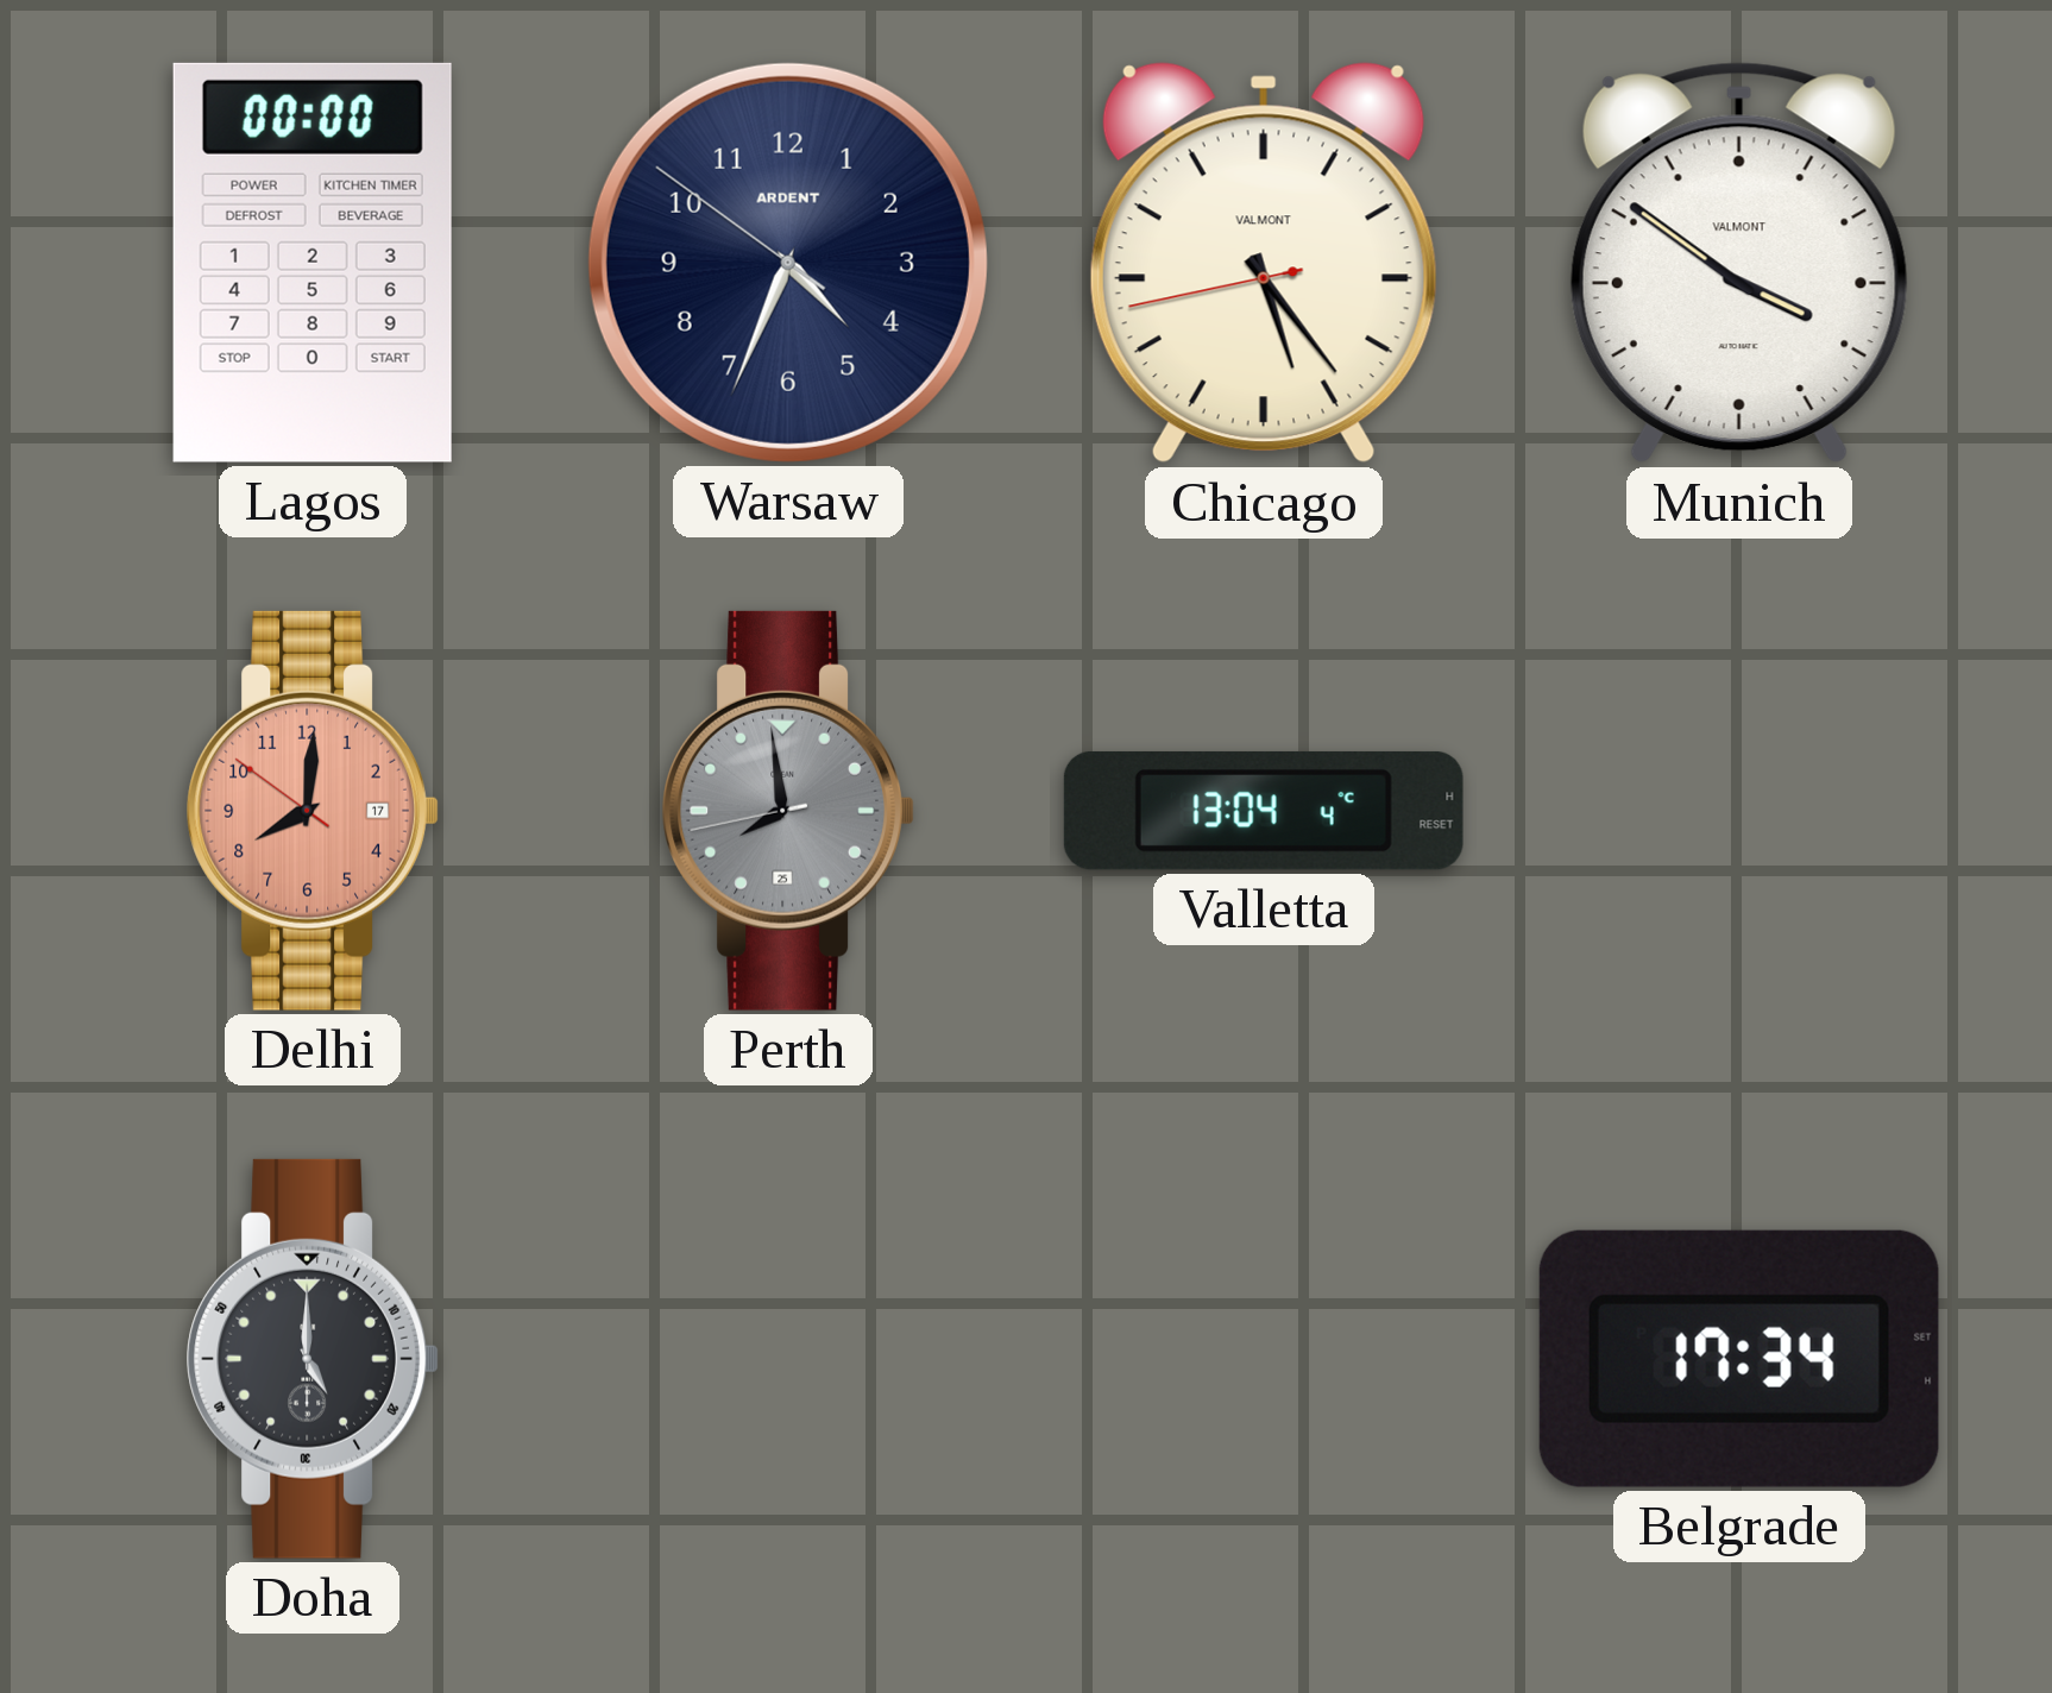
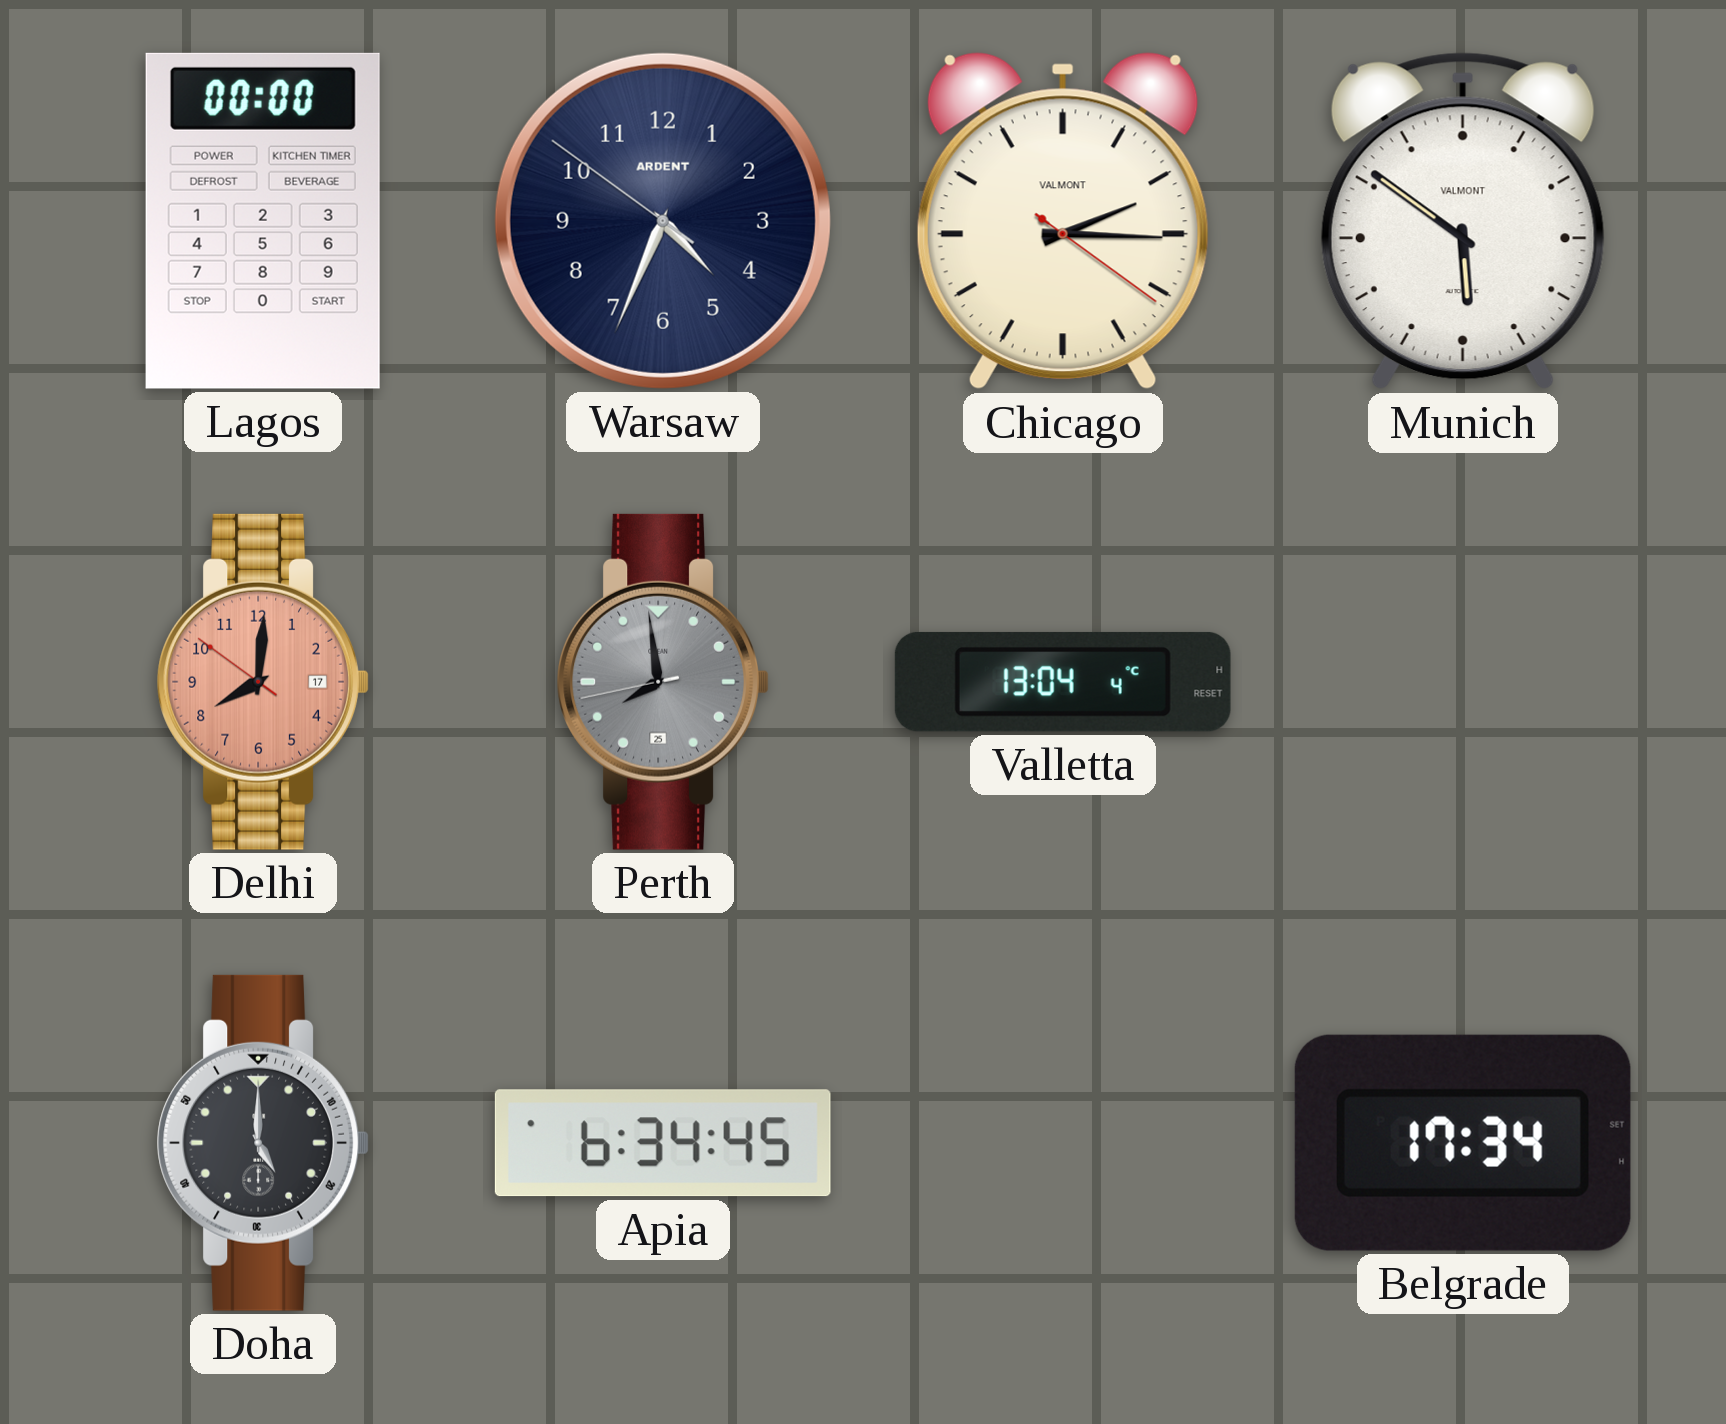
Chicago: 5:23 -> 2:15
Munich: 3:51 -> 5:51
Apia: none -> 6:34
